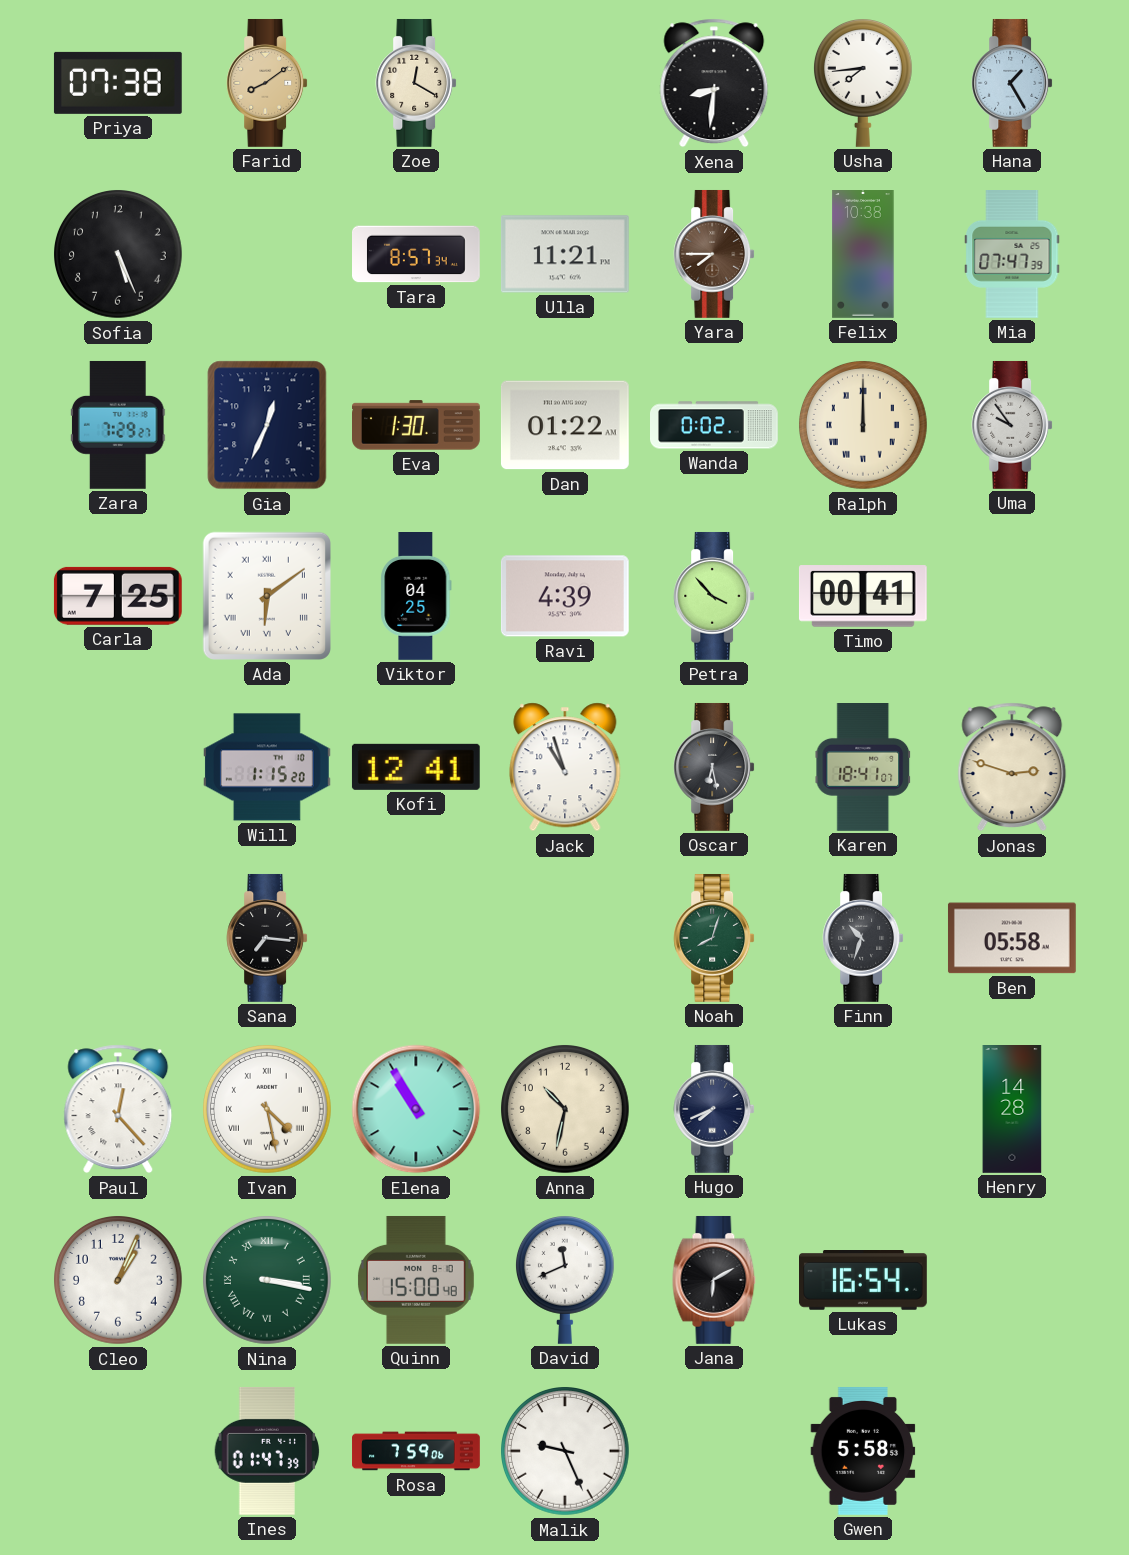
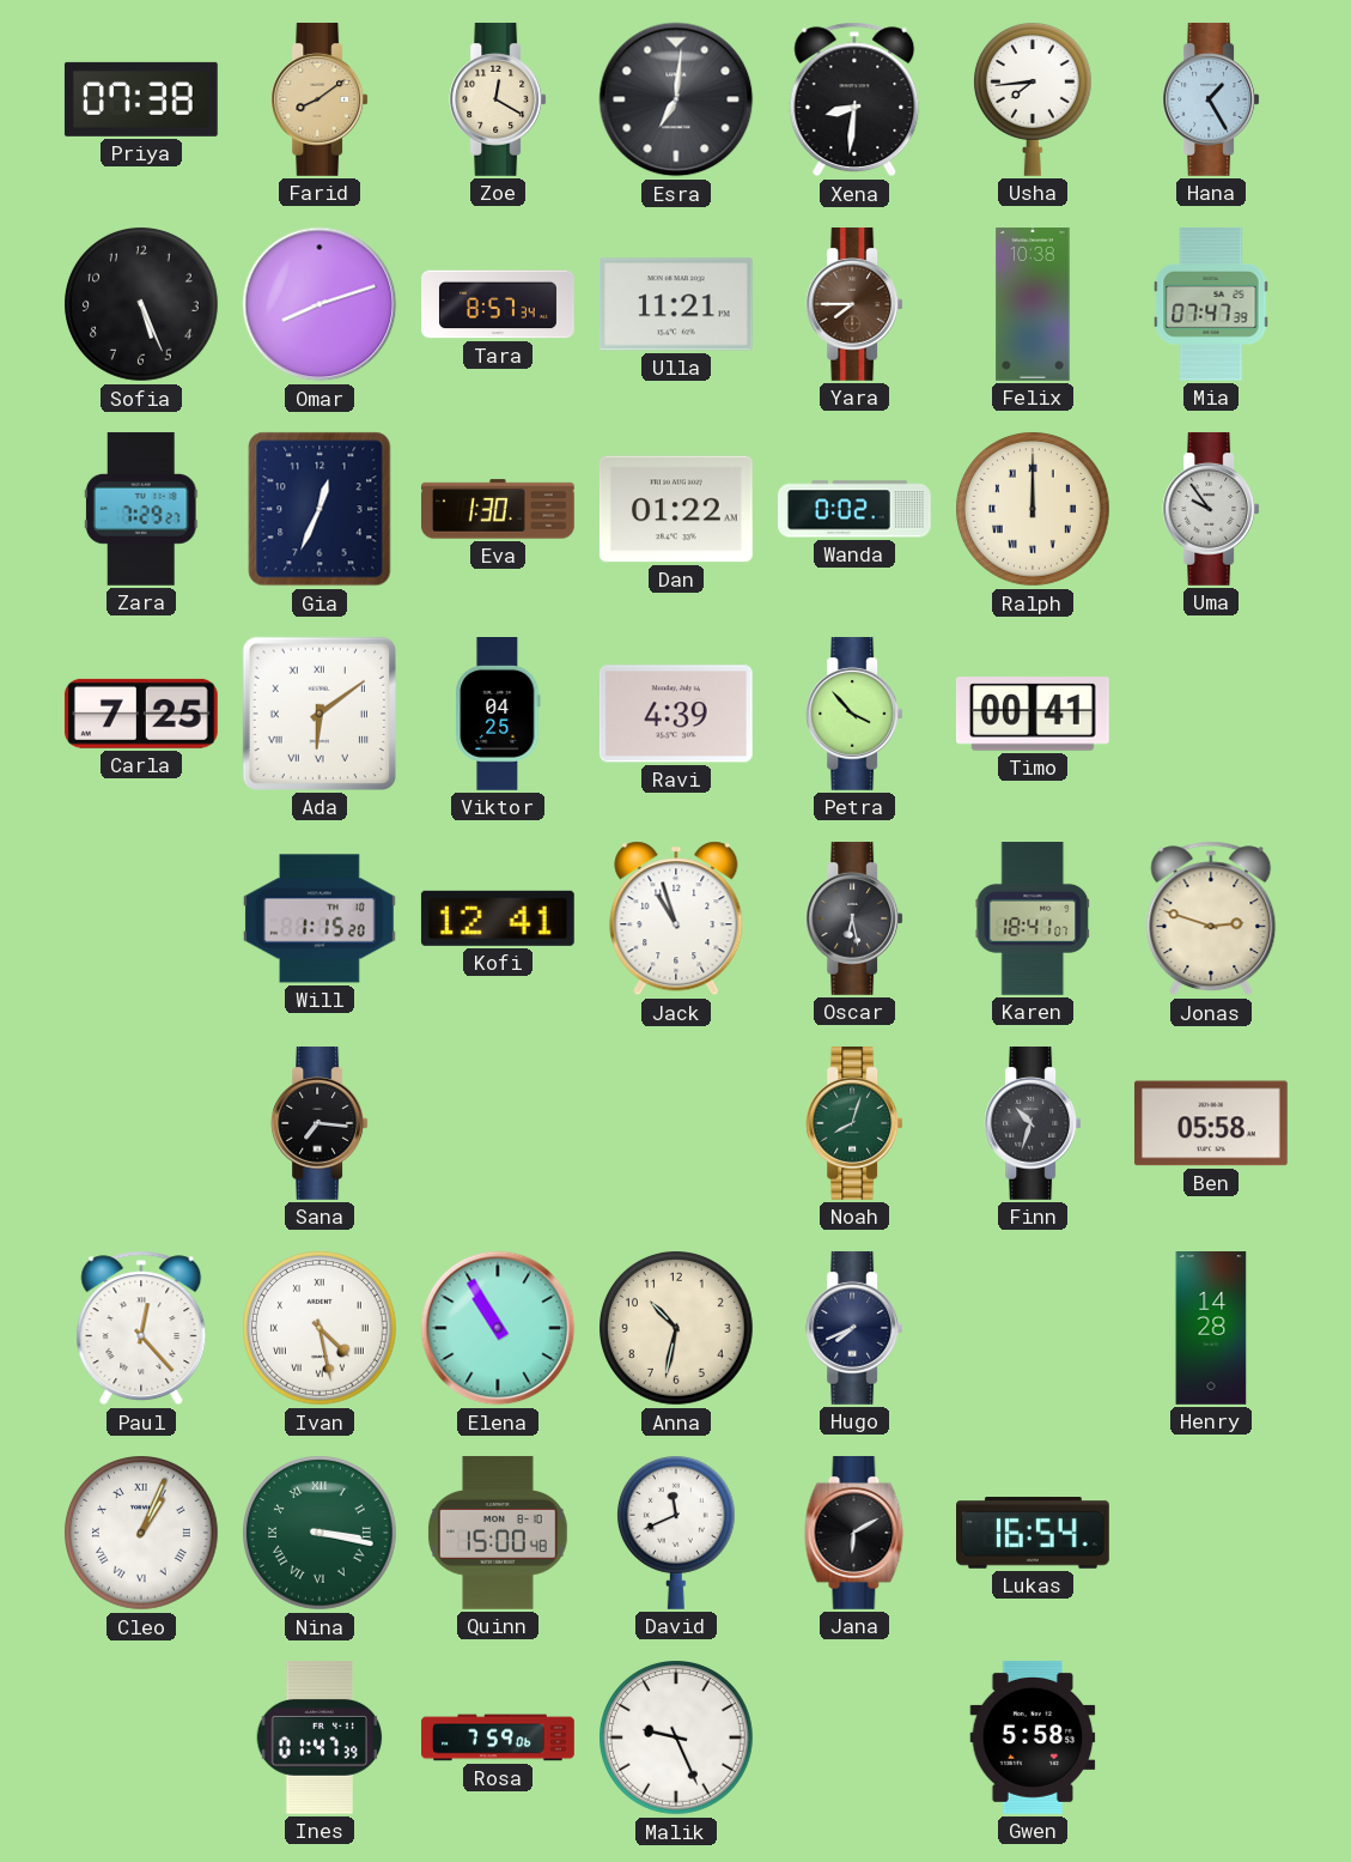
Esra: none -> 7:01
Omar: none -> 8:12
Cleo numerals: Arabic -> Roman
